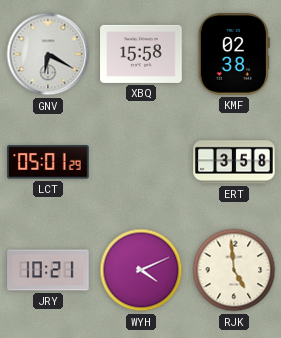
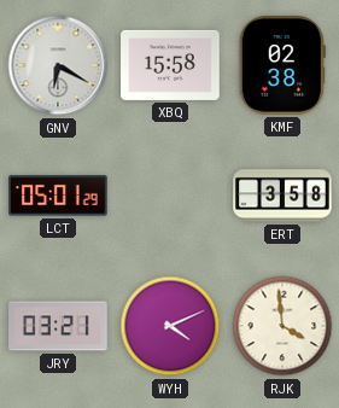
JRY: 10:21 -> 03:21
RJK: 4:59 -> 3:59
